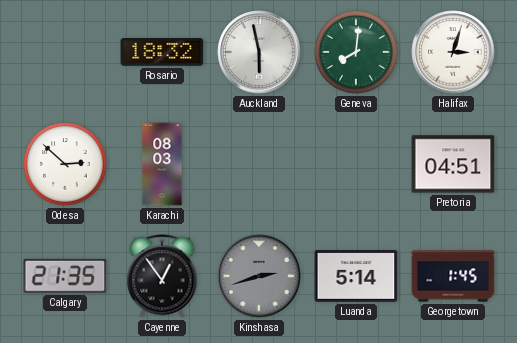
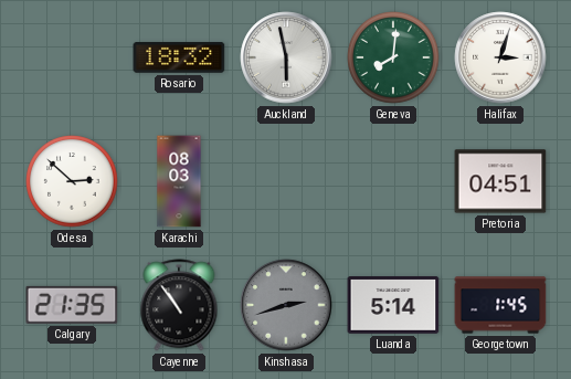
Cayenne: 12:54 -> 10:54
